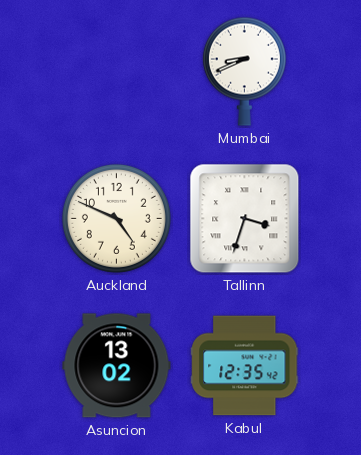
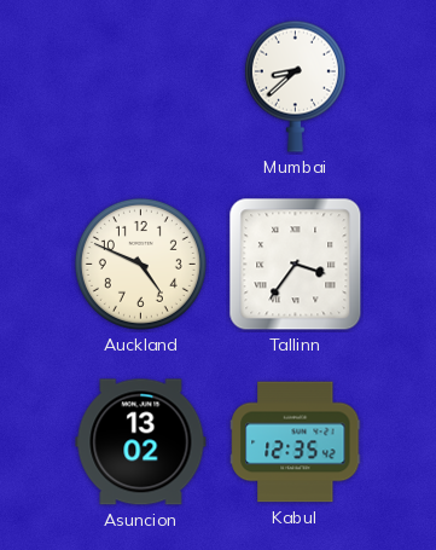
Mumbai: 8:41 -> 8:38
Tallinn: 3:33 -> 3:36
